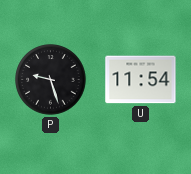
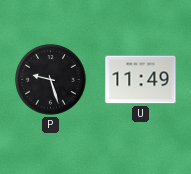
U: 11:54 -> 11:49
